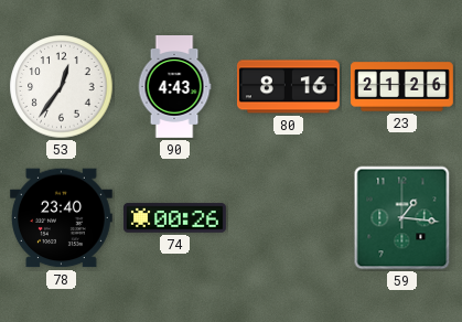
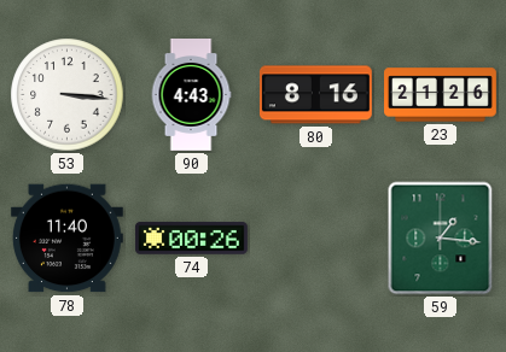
53: 12:36 -> 3:16
78: 23:40 -> 11:40
